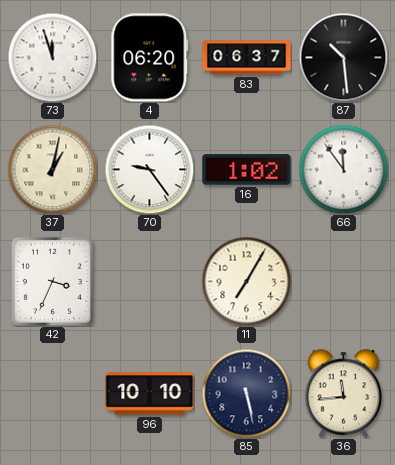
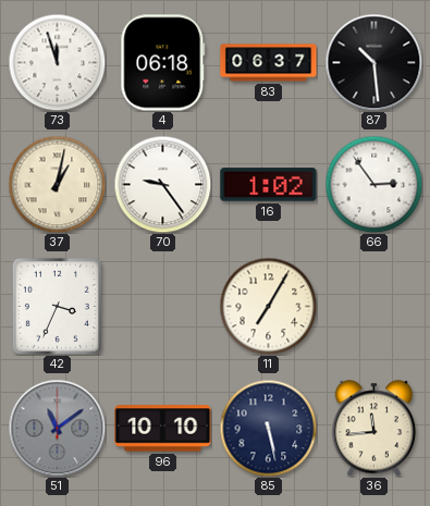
4: 06:20 -> 06:18
66: 11:54 -> 2:54
51: none -> 11:09
